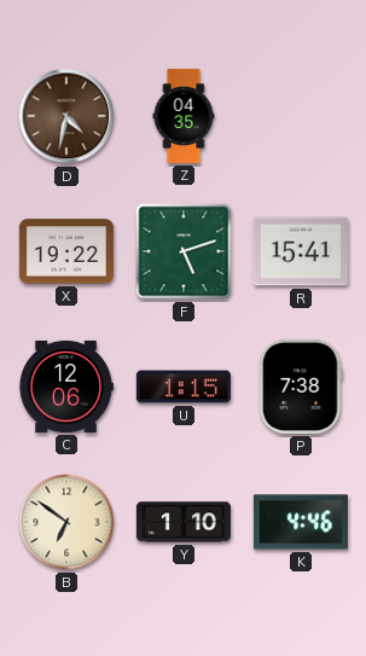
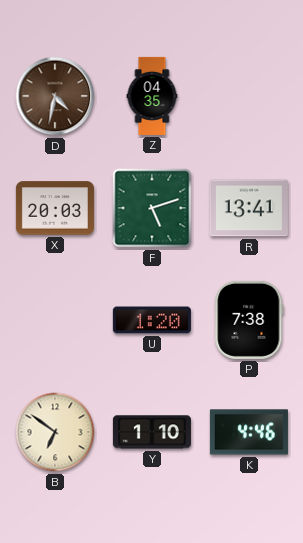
X: 19:22 -> 20:03
R: 15:41 -> 13:41
C: 12:06 -> none
U: 1:15 -> 1:20
